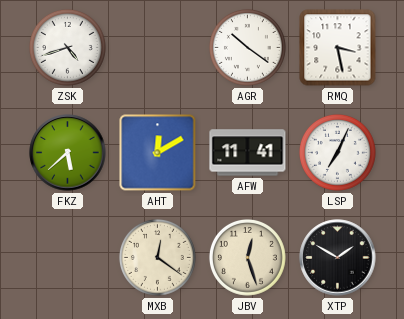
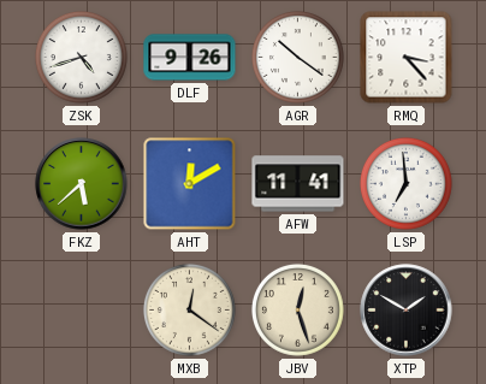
DLF: none -> 9:26
RMQ: 3:28 -> 3:23
LSP: 7:04 -> 6:59
